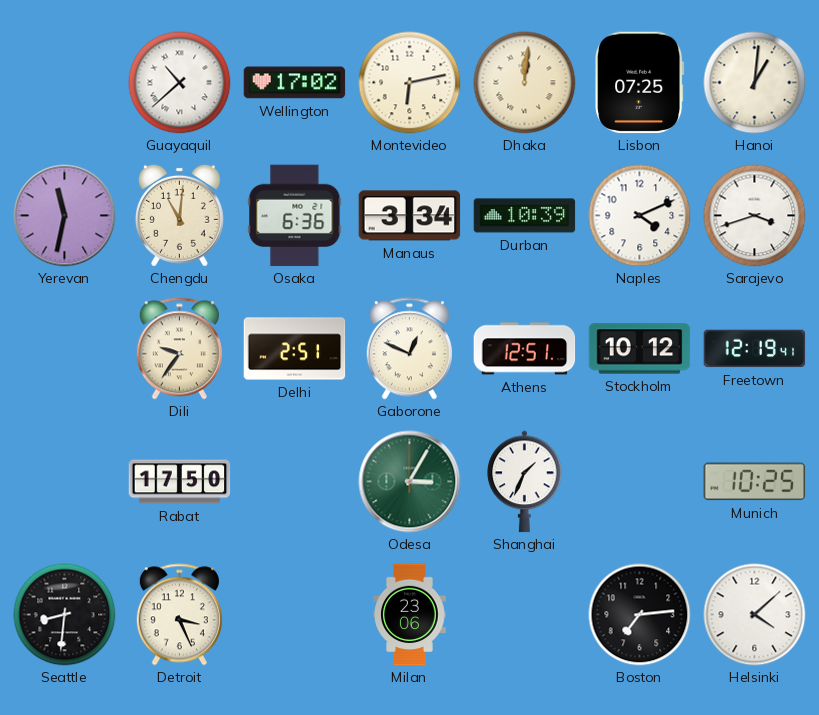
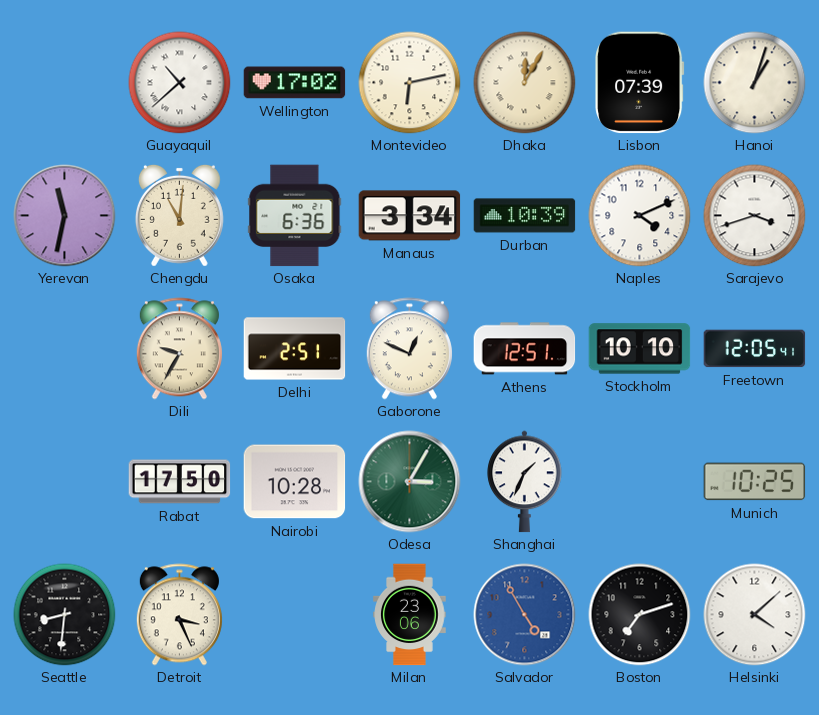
Dhaka: 12:01 -> 12:05
Lisbon: 07:25 -> 07:39
Hanoi: 1:01 -> 1:03
Dili: 9:36 -> 9:35
Stockholm: 10:12 -> 10:10
Freetown: 12:19 -> 12:05
Nairobi: none -> 10:28
Salvador: none -> 4:55
Boston: 7:14 -> 7:12
